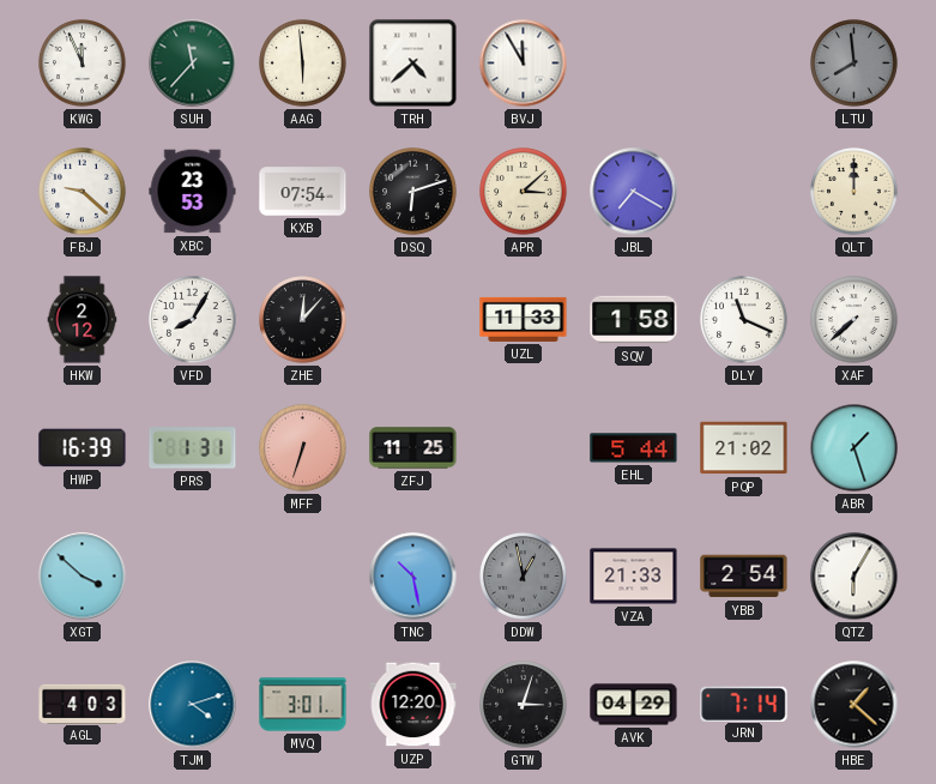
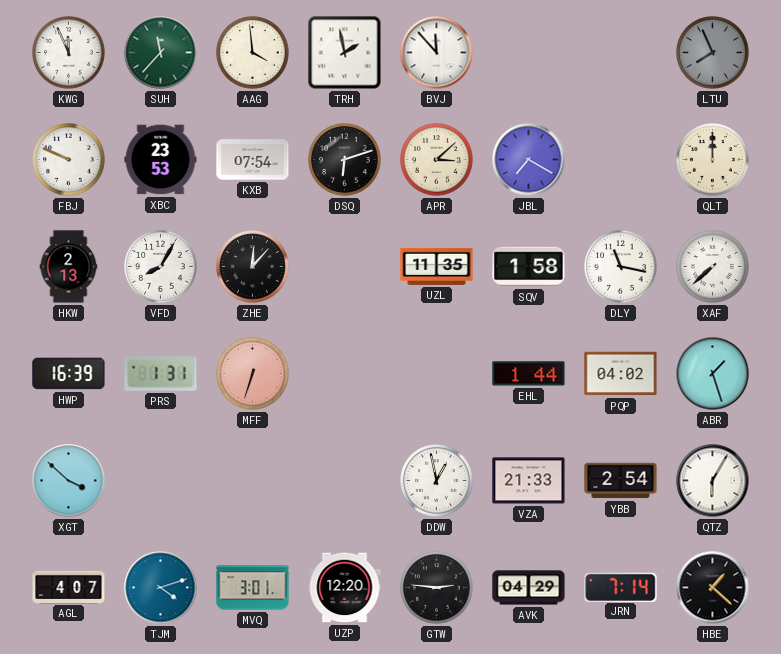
AAG: 5:59 -> 3:59
TRH: 4:38 -> 1:58
BVJ: 11:55 -> 11:53
LTU: 7:59 -> 7:56
FBJ: 9:22 -> 9:49
HKW: 2:12 -> 2:13
UZL: 11:33 -> 11:35
DLY: 11:19 -> 11:17
ZFJ: 11:25 -> none
EHL: 5:44 -> 1:44
PQP: 21:02 -> 04:02
TNC: 10:28 -> none
DDW dial: grey -> white
AGL: 4:03 -> 4:07
GTW: 3:03 -> 2:46
